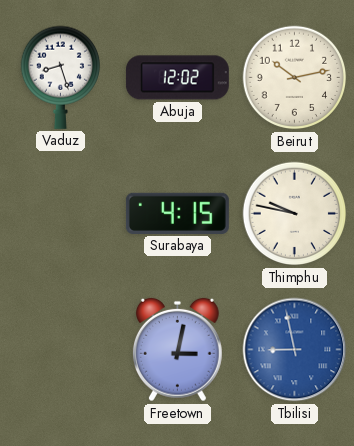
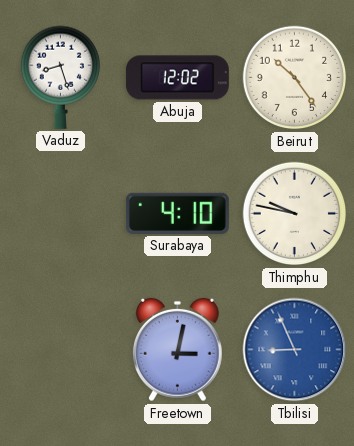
Beirut: 10:13 -> 10:24
Surabaya: 4:15 -> 4:10
Tbilisi: 8:58 -> 8:56
